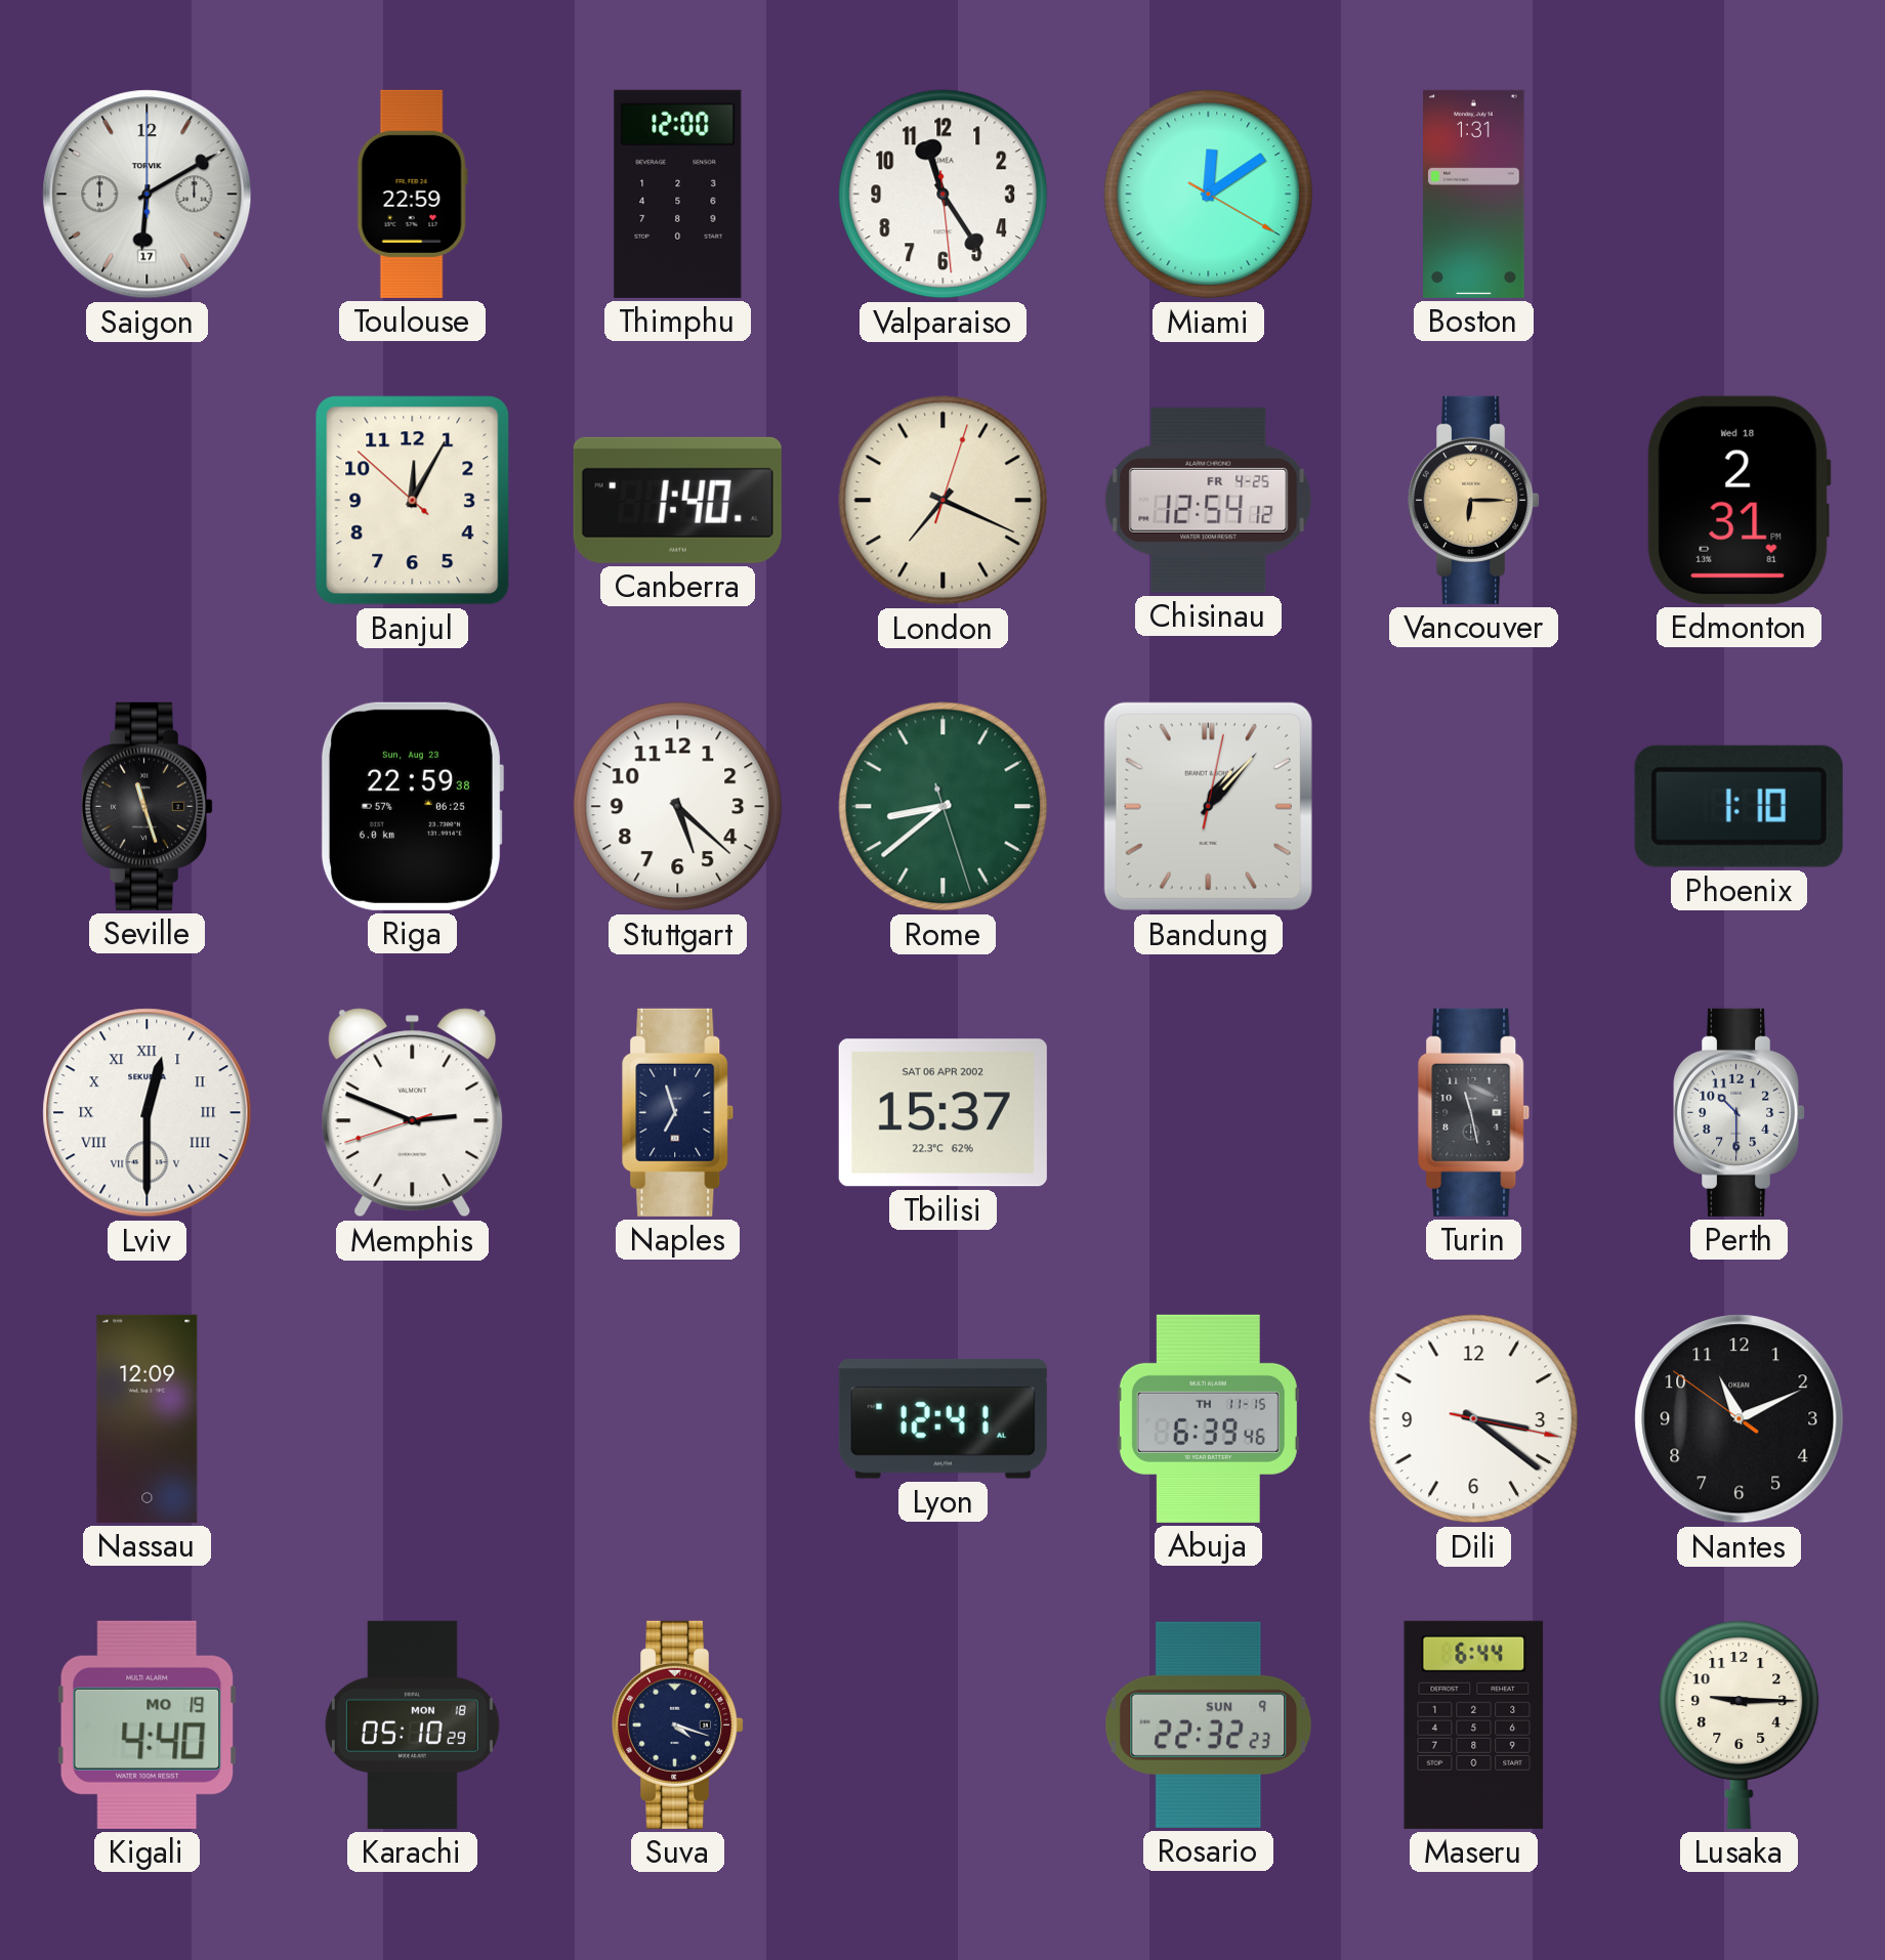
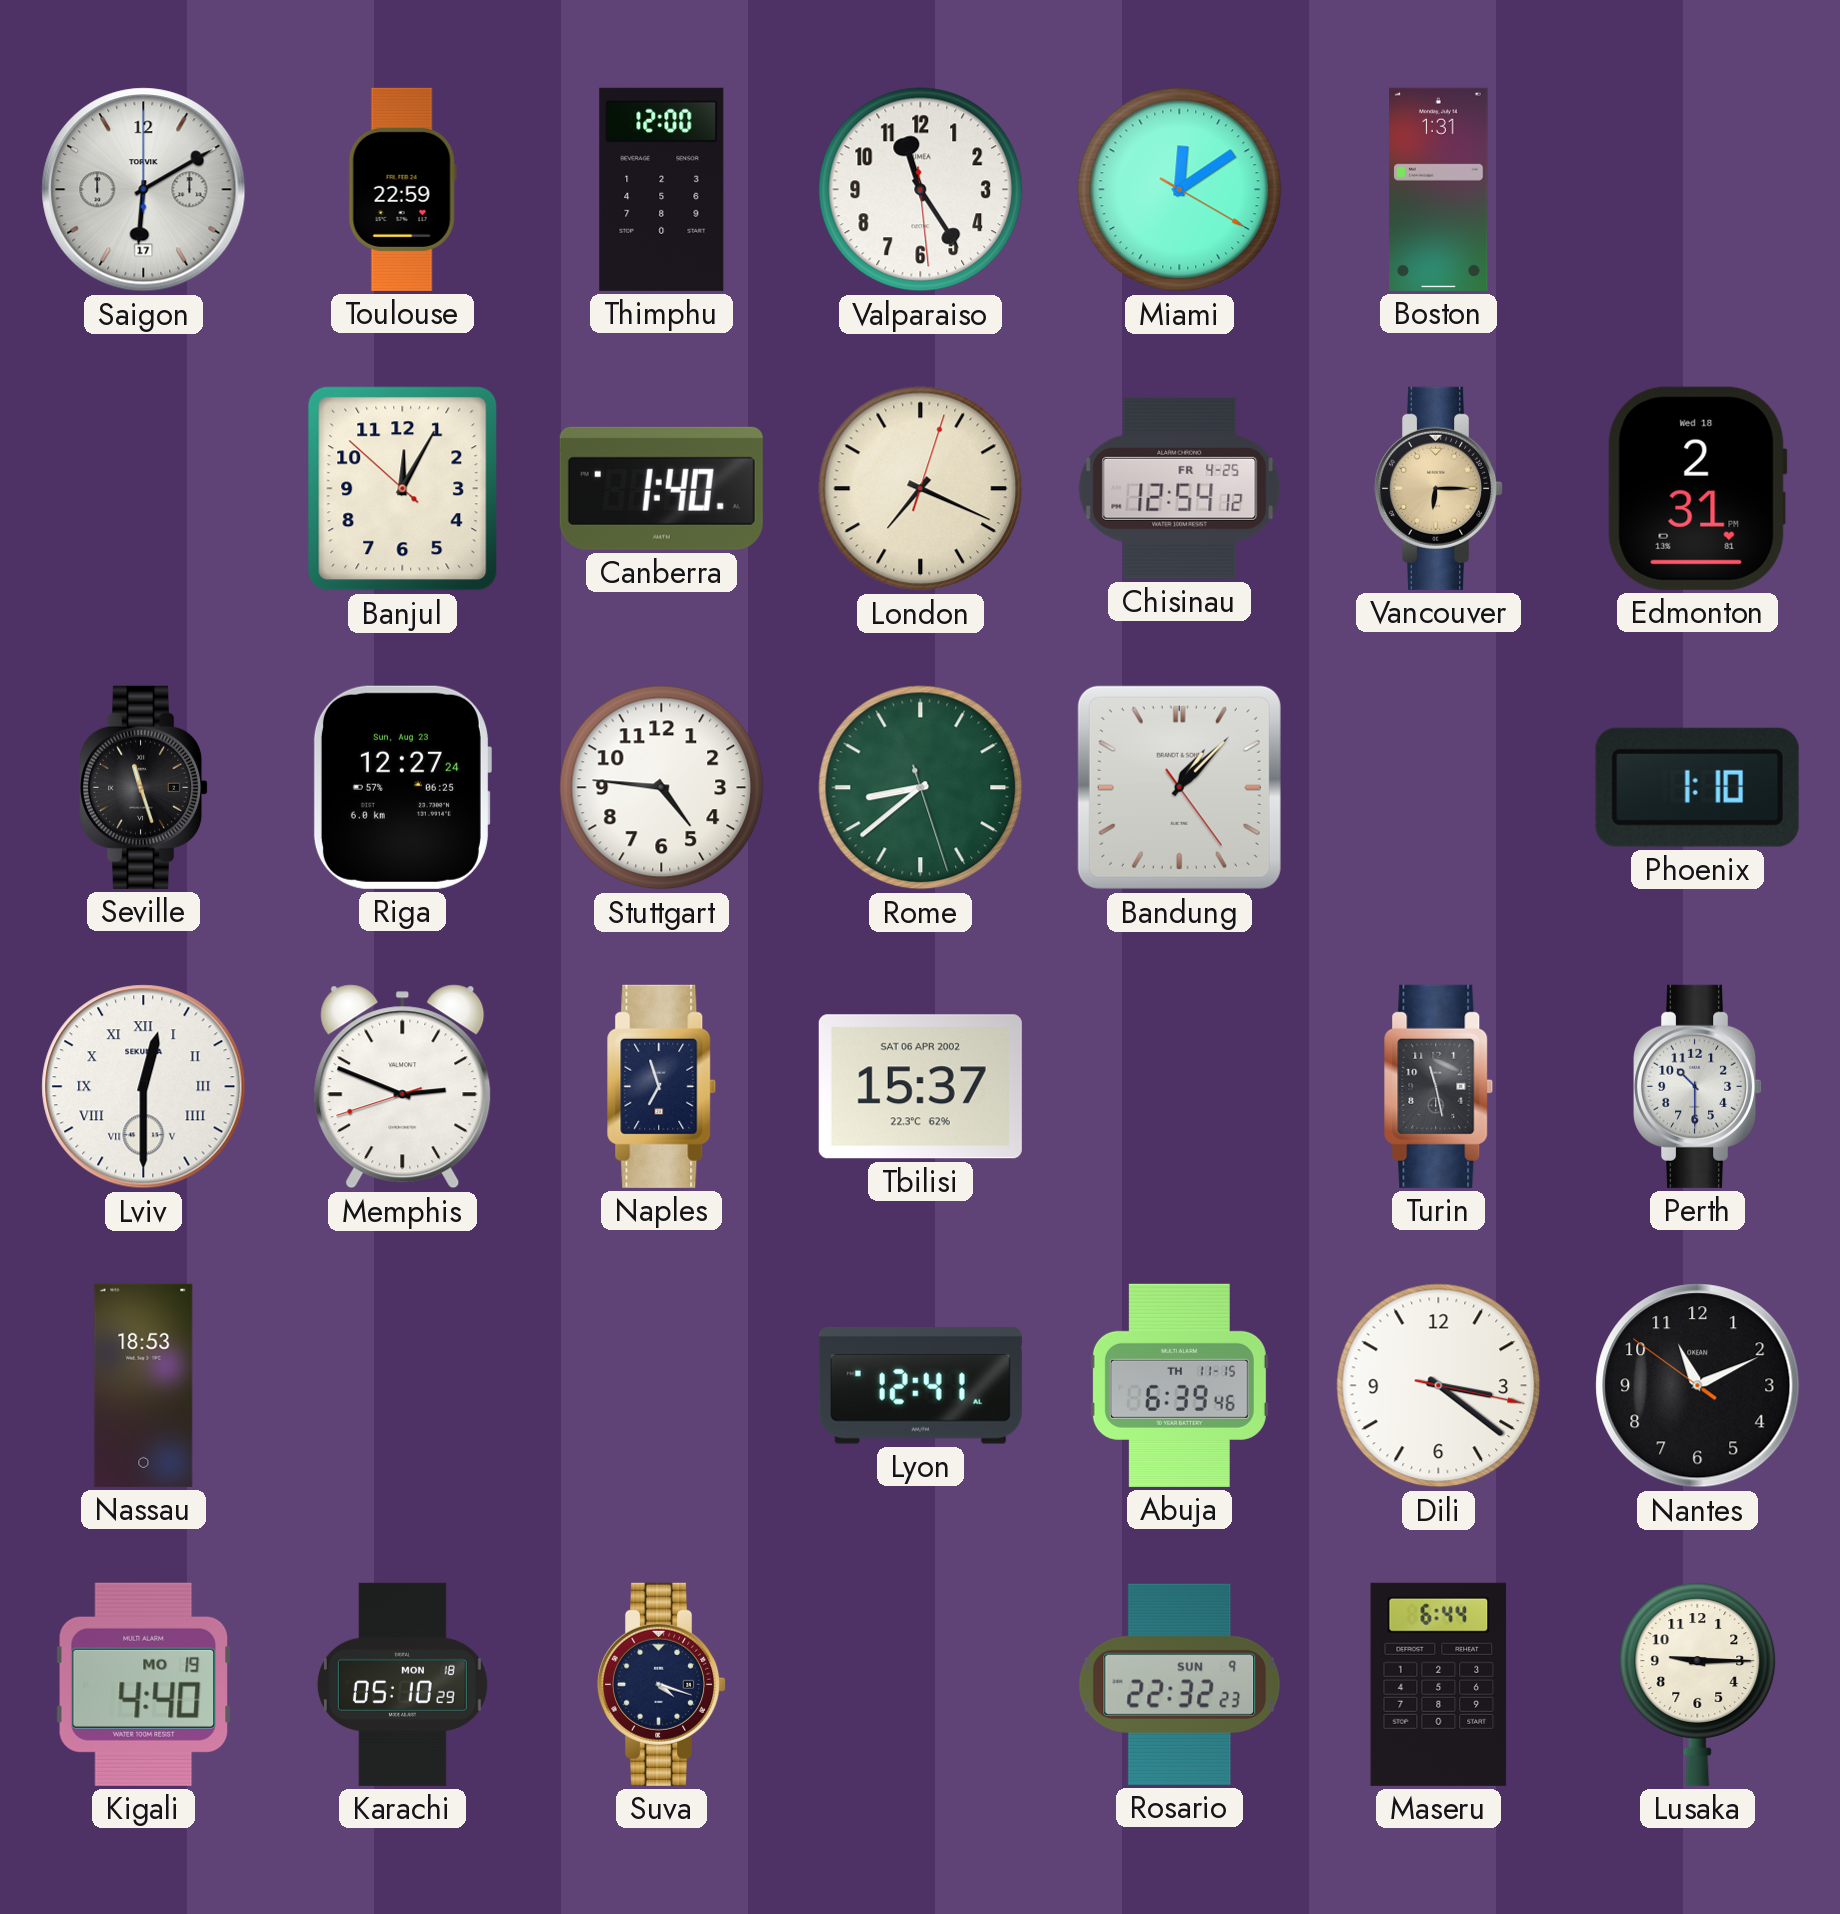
Riga: 22:59 -> 12:27
Stuttgart: 5:22 -> 4:46
Bandung: 1:07:02 -> 1:07:24
Nassau: 12:09 -> 18:53
